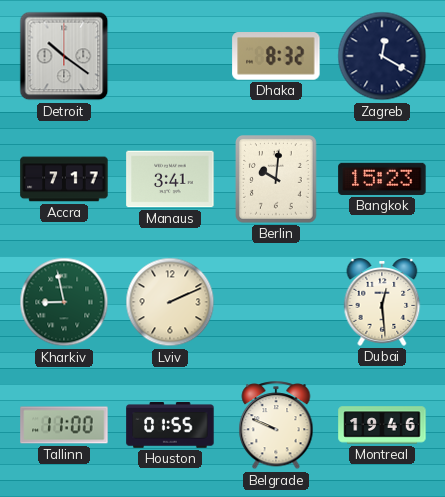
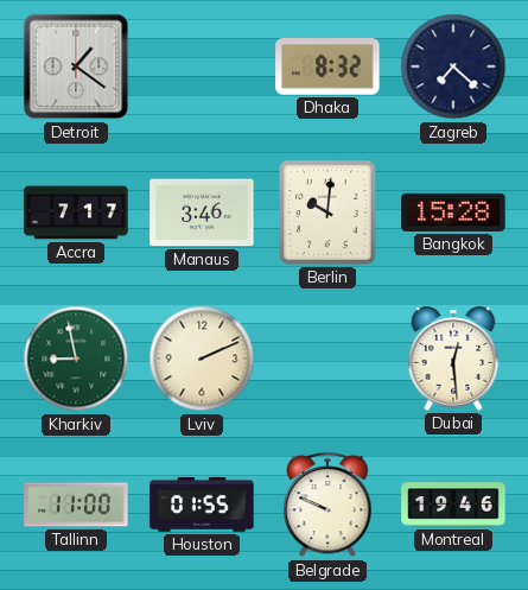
Detroit: 10:21 -> 1:21
Zagreb: 12:20 -> 7:22
Manaus: 3:41 -> 3:46
Bangkok: 15:23 -> 15:28
